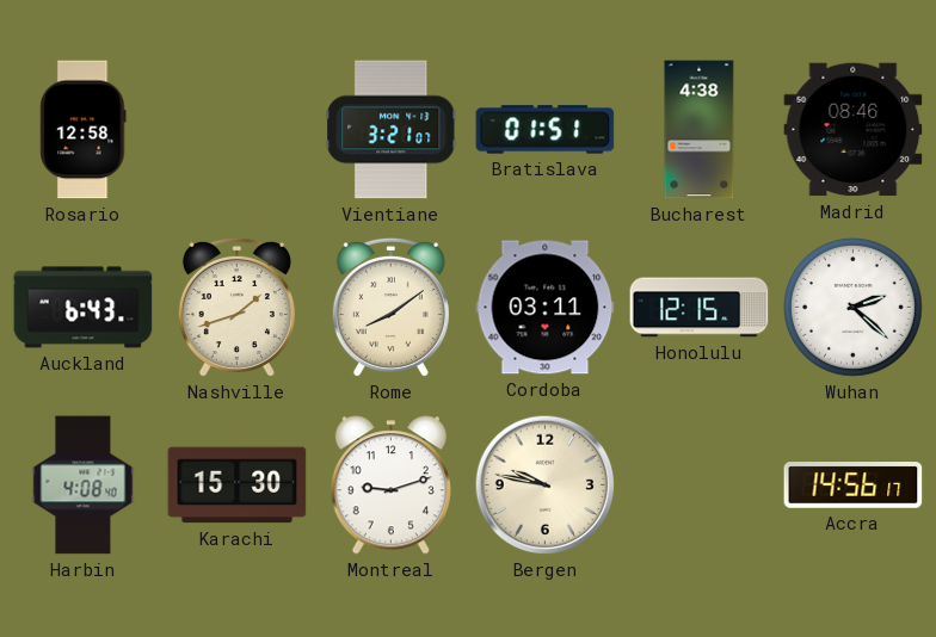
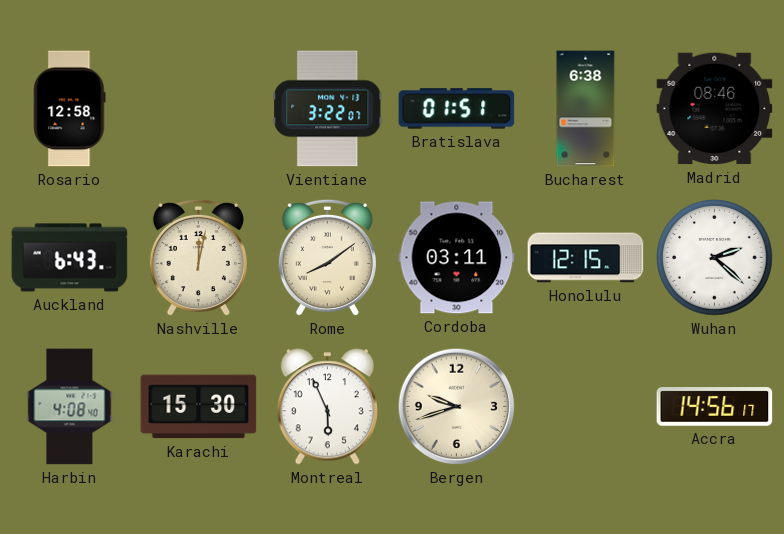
Vientiane: 3:21 -> 3:22
Bucharest: 4:38 -> 6:38
Nashville: 1:42 -> 12:02
Montreal: 9:12 -> 5:56
Bergen: 9:47 -> 9:42
